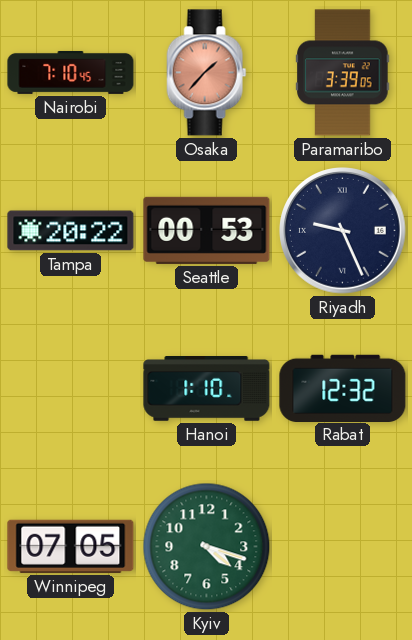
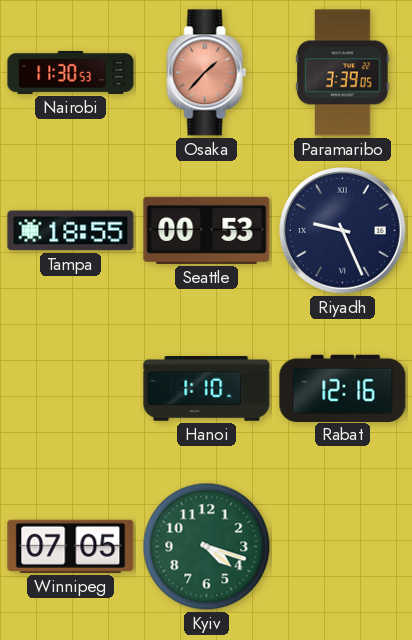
Nairobi: 7:10 -> 11:30
Tampa: 20:22 -> 18:55
Rabat: 12:32 -> 12:16
